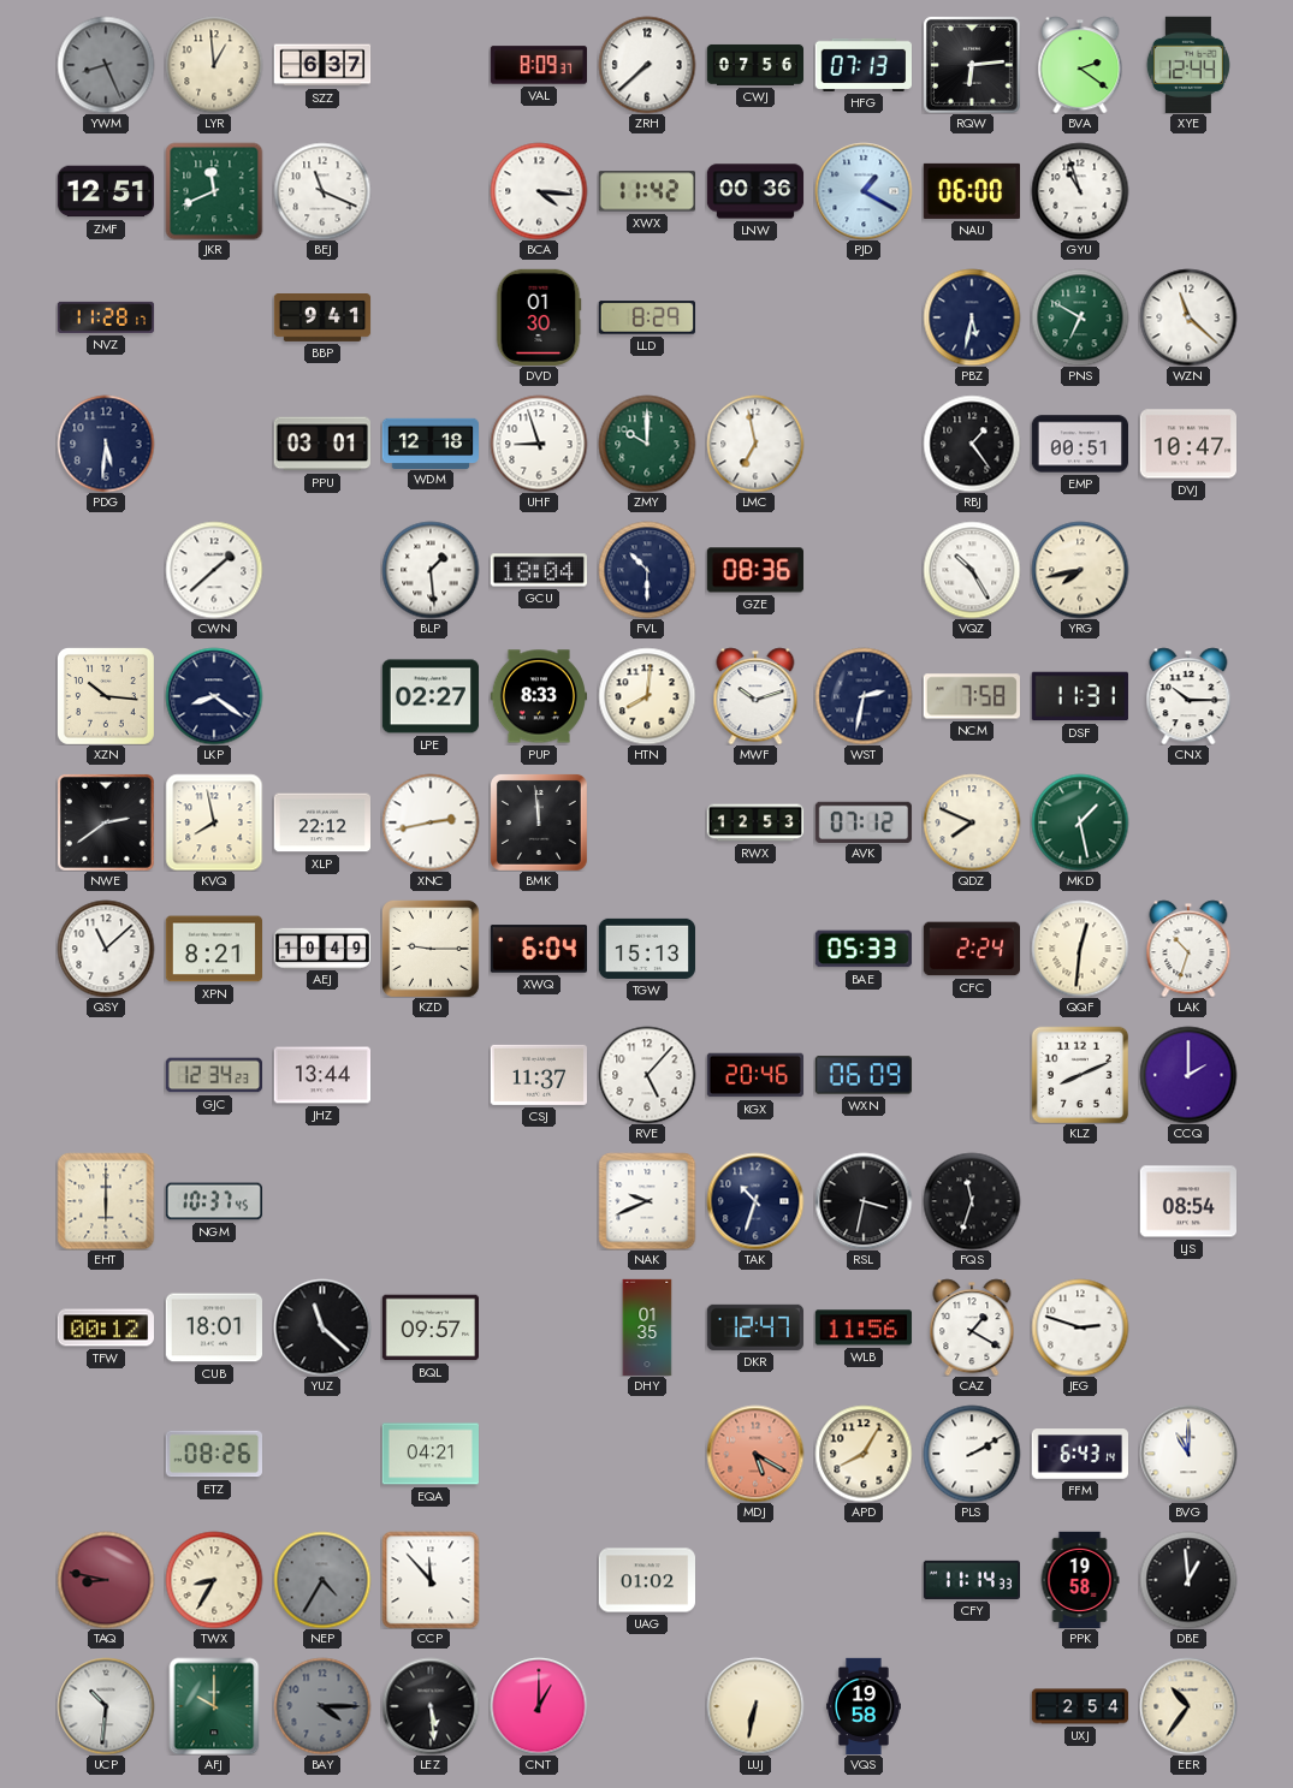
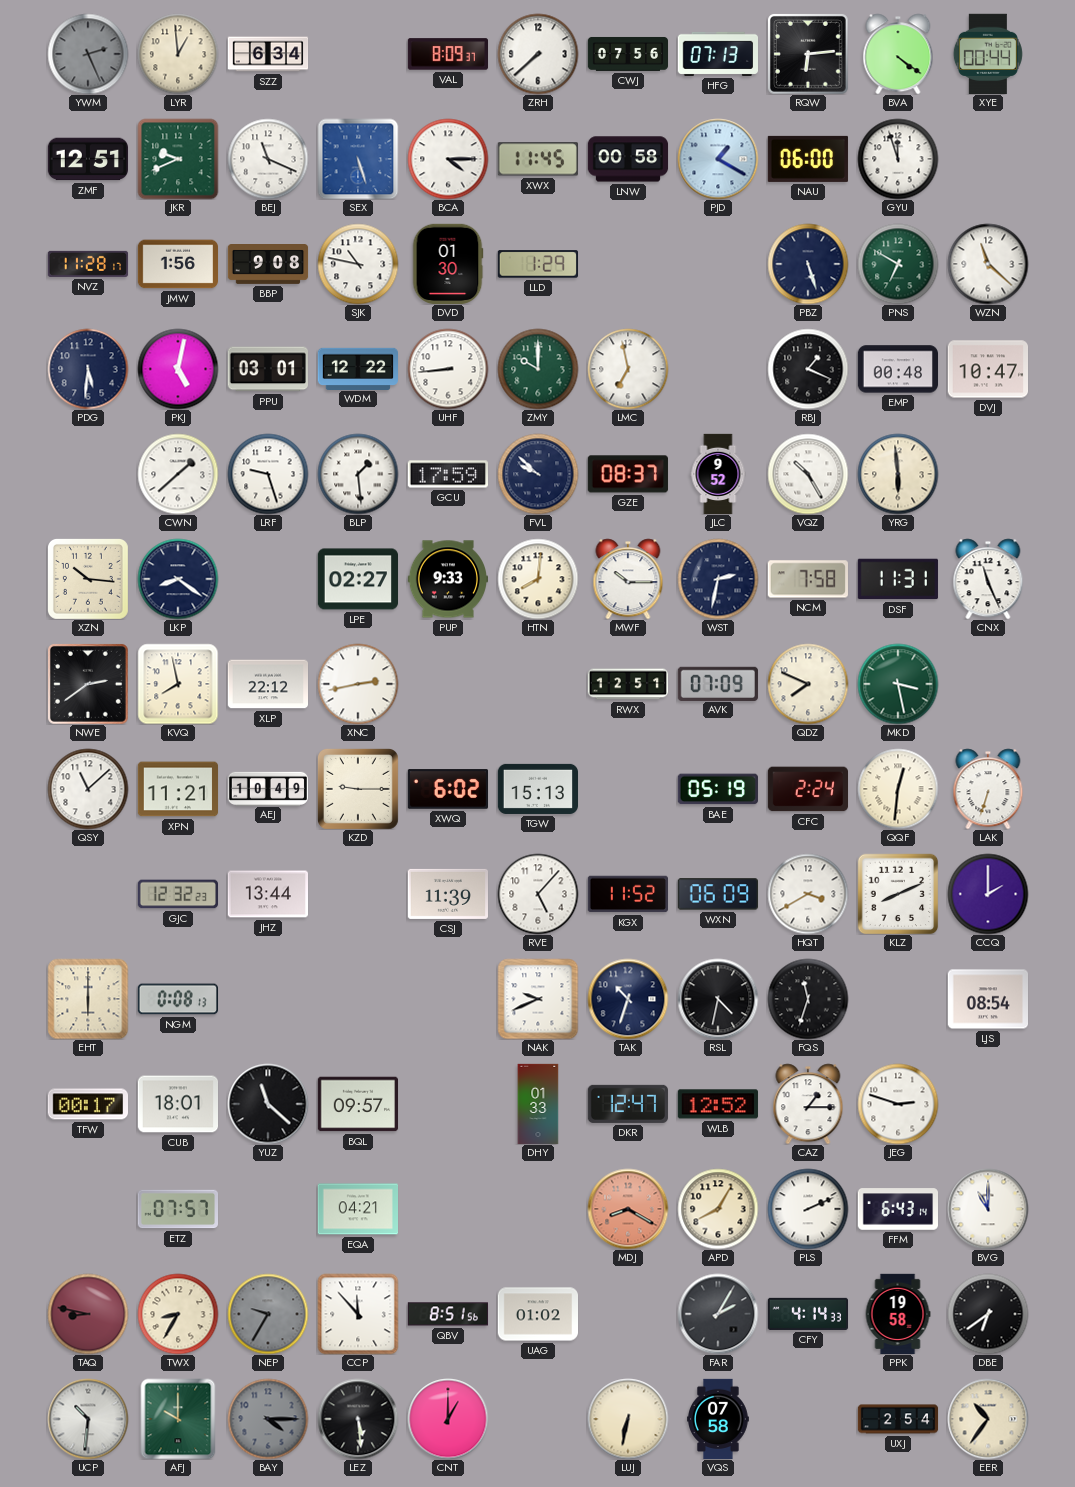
YWM: 8:26 -> 2:26
SZZ: 6:37 -> 6:34
BVA: 2:21 -> 4:21
XYE: 12:44 -> 00:44
JKR: 11:41 -> 9:41
SEX: none -> 5:27
BCA: 4:16 -> 4:15
XWX: 11:42 -> 11:45
LNW: 00:36 -> 00:58
GYU: 10:57 -> 11:57
JMW: none -> 1:56
BBP: 9:41 -> 9:08
SJK: none -> 10:47
LLD: 8:29 -> 1:29
PBZ: 5:32 -> 5:27
PKJ: none -> 5:02
WDM: 12:18 -> 12:22
UHF: 8:57 -> 8:44
RBJ: 1:24 -> 1:19
EMP: 00:51 -> 00:48
LRF: none -> 9:27
GCU: 18:04 -> 17:59
FVL: 10:30 -> 9:52
GZE: 08:36 -> 08:37
JLC: none -> 9:52
YRG: 7:43 -> 5:59
PUP: 8:33 -> 9:33
MWF: 10:12 -> 10:15
CNX: 10:15 -> 11:26
BMK: 11:59 -> none
RWX: 12:53 -> 12:51
AVK: 07:12 -> 07:09
MKD: 1:28 -> 3:28
XPN: 8:21 -> 11:21
XWQ: 6:04 -> 6:02
BAE: 05:33 -> 05:19
LAK: 10:33 -> 6:33
GJC: 12:34 -> 12:32
CSJ: 11:37 -> 11:39
KGX: 20:46 -> 11:52
HQT: none -> 3:40
NGM: 10:37 -> 0:08
RSL: 3:32 -> 4:32
TFW: 00:12 -> 00:17
DHY: 01:35 -> 01:33
WLB: 11:56 -> 12:52
CAZ: 1:20 -> 1:15
ETZ: 08:26 -> 07:57
MDJ: 5:20 -> 8:20
PLS: 2:10 -> 2:11
NEP: 4:35 -> 9:35
QBV: none -> 8:51
FAR: none -> 2:05
CFY: 11:14 -> 4:14
DBE: 12:59 -> 6:39
VQS: 19:58 -> 07:58
